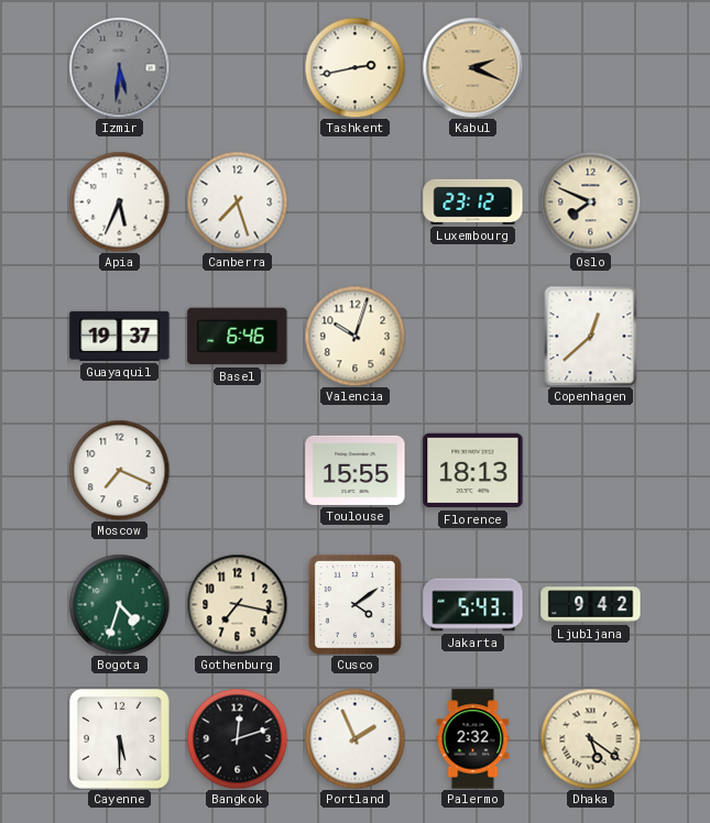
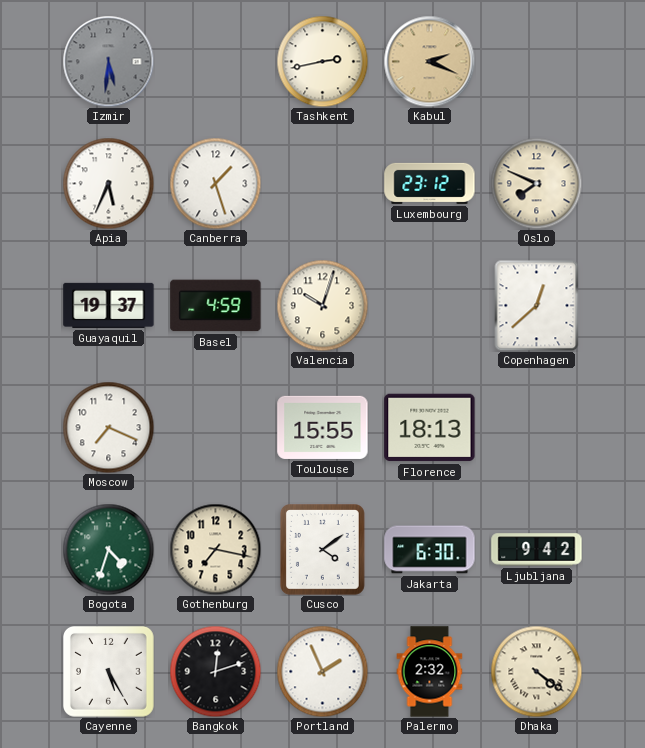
Canberra: 7:27 -> 1:27
Basel: 6:46 -> 4:59
Jakarta: 5:43 -> 6:30
Cayenne: 5:30 -> 5:25
Dhaka: 5:21 -> 4:21
